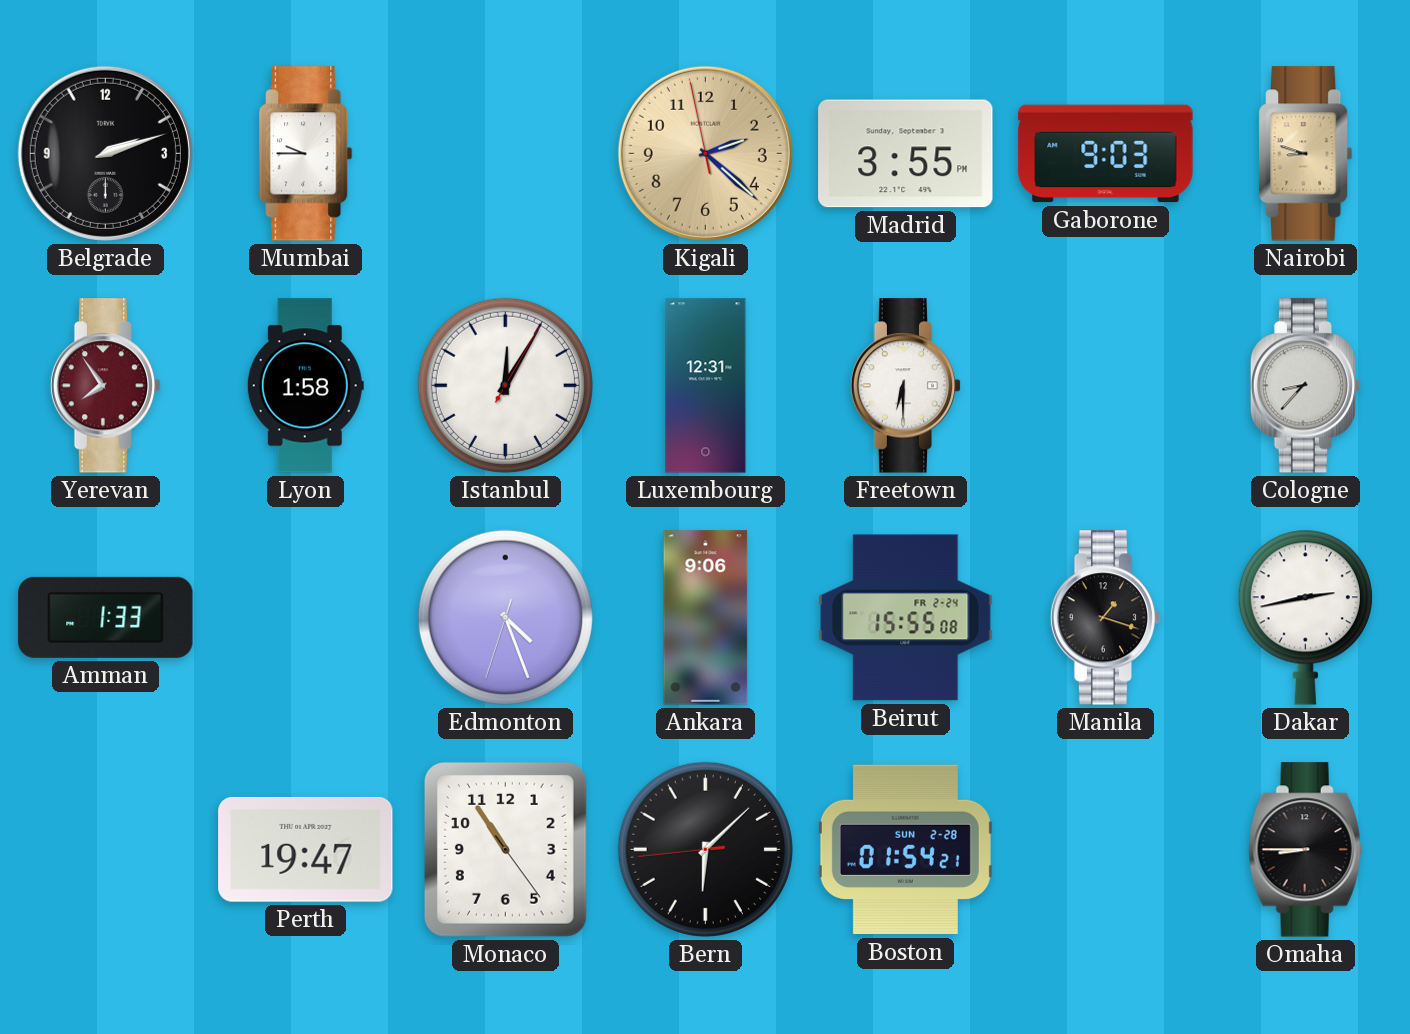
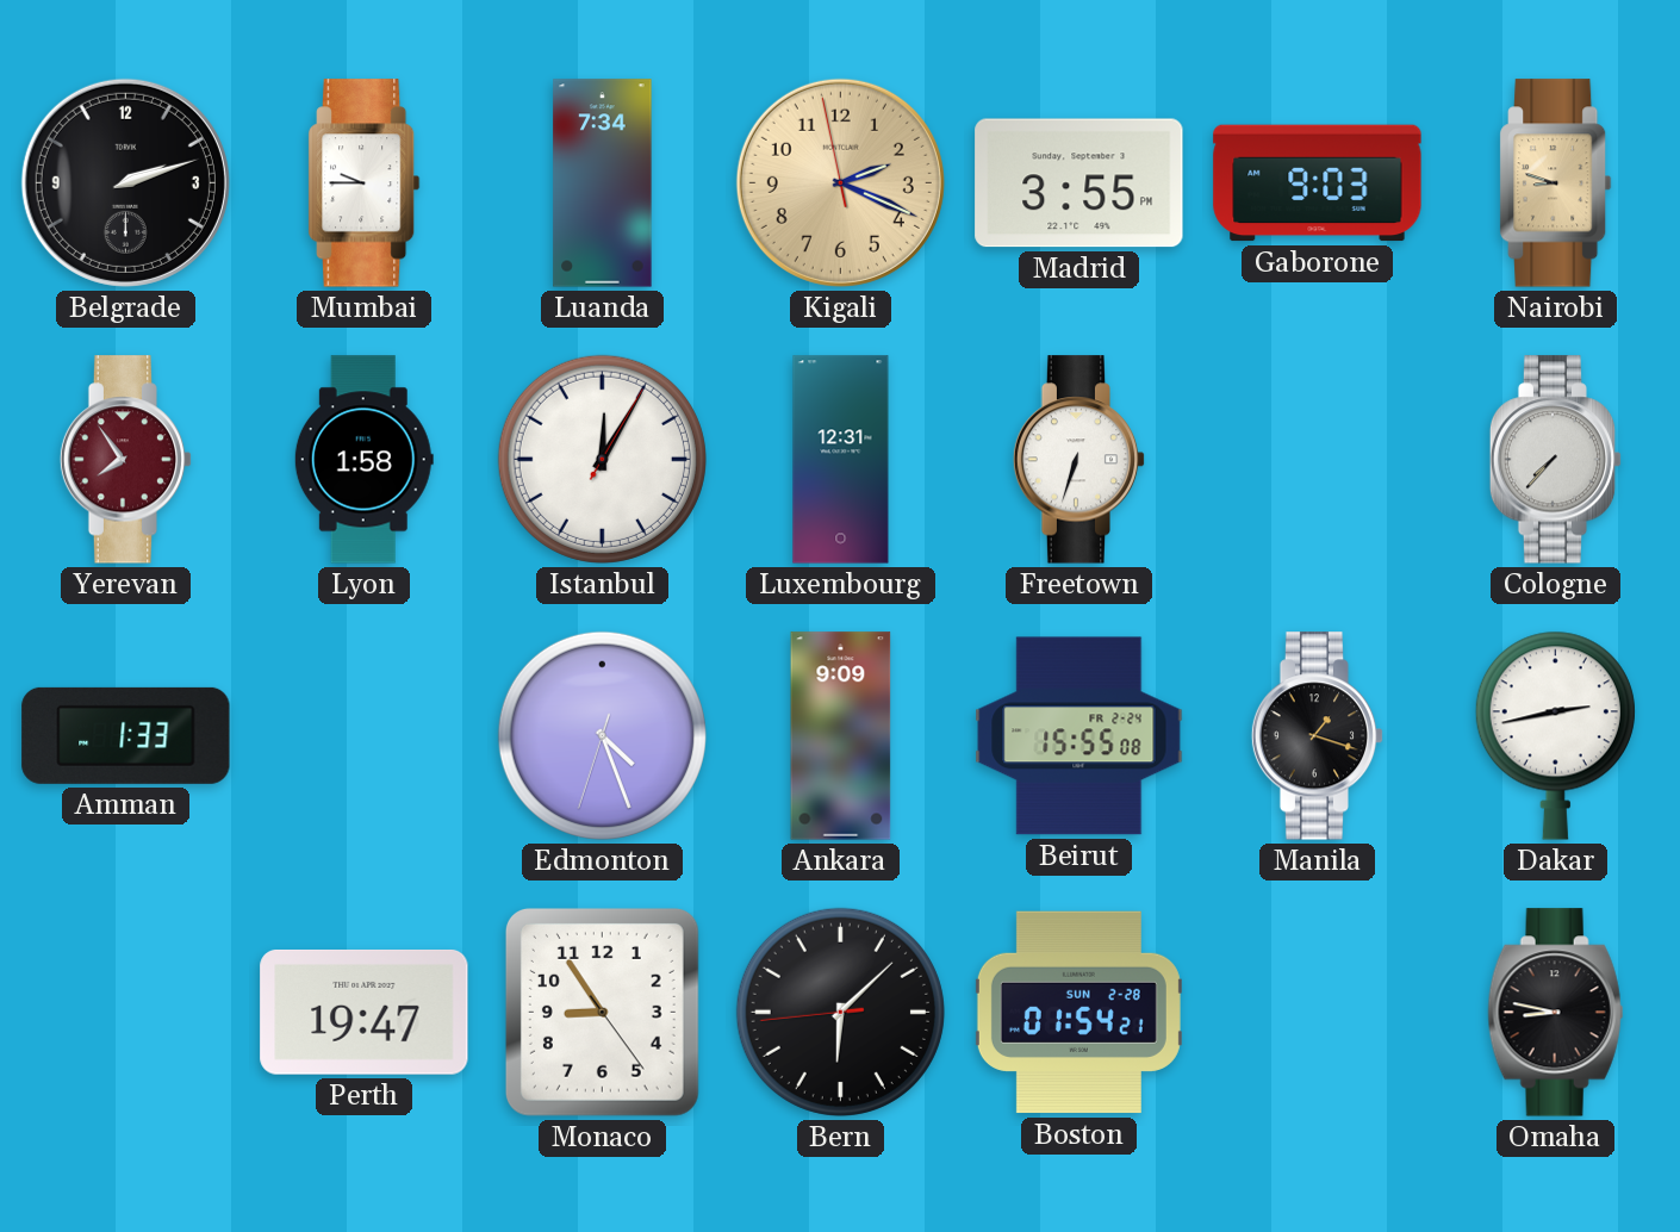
Luanda: none -> 7:34
Kigali: 2:21 -> 2:18
Freetown: 6:30 -> 6:33
Cologne: 8:37 -> 7:37
Ankara: 9:06 -> 9:09
Monaco: 10:54 -> 8:54
Omaha: 8:45 -> 8:47
